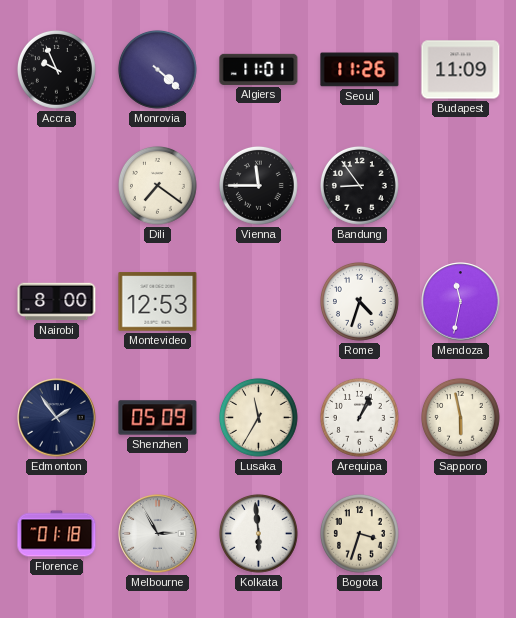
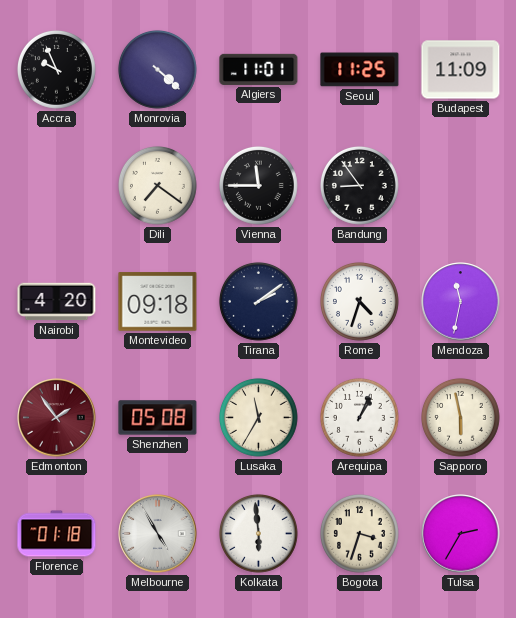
Seoul: 11:26 -> 11:25
Nairobi: 8:00 -> 4:20
Montevideo: 12:53 -> 09:18
Tirana: none -> 2:09
Edmonton dial: navy -> burgundy
Shenzhen: 05:09 -> 05:08
Melbourne: 2:55 -> 4:55
Tulsa: none -> 2:35
